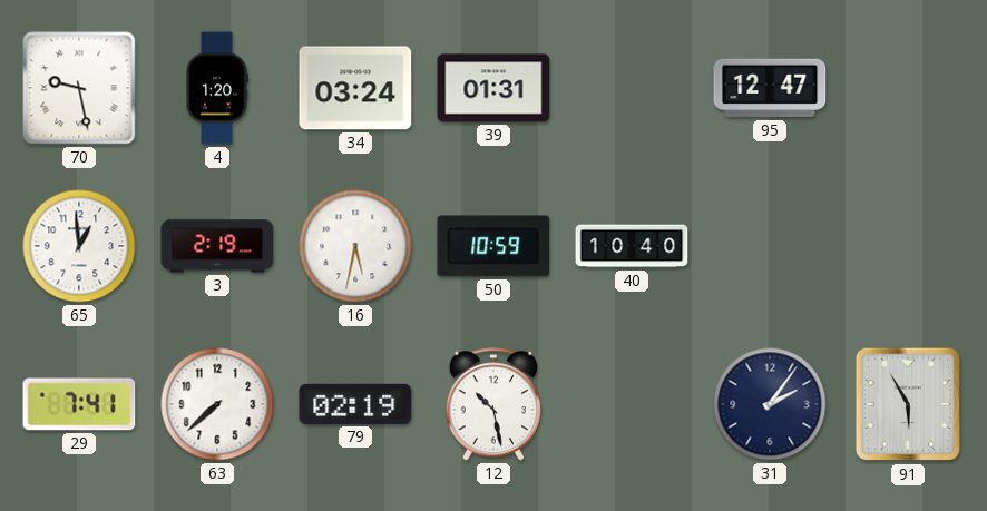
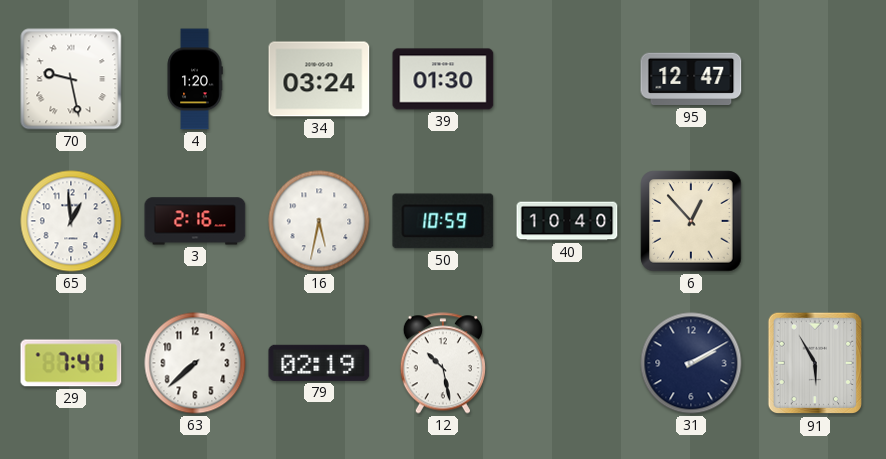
39: 01:31 -> 01:30
3: 2:19 -> 2:16
6: none -> 12:53
31: 2:06 -> 2:10
